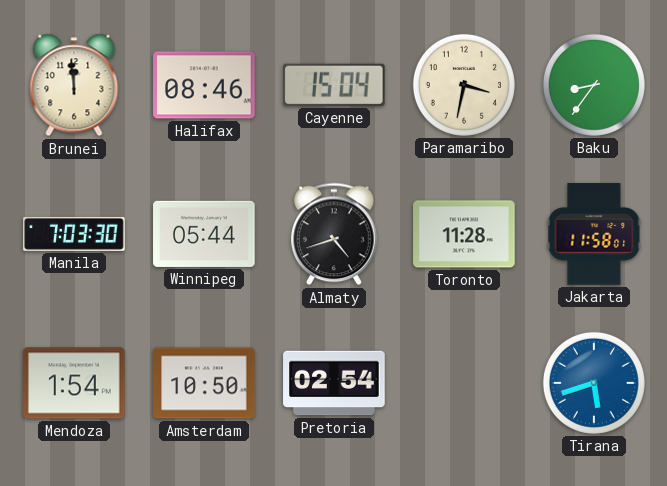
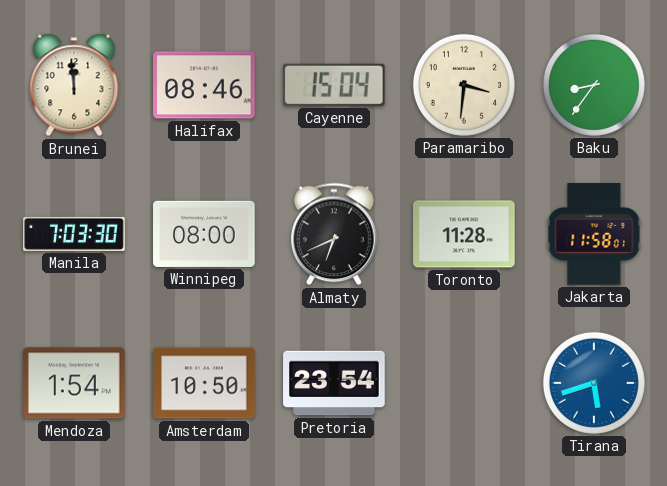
Paramaribo: 3:32 -> 3:31
Winnipeg: 05:44 -> 08:00
Almaty: 4:42 -> 6:41
Pretoria: 02:54 -> 23:54
